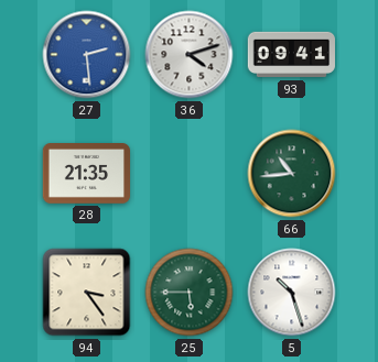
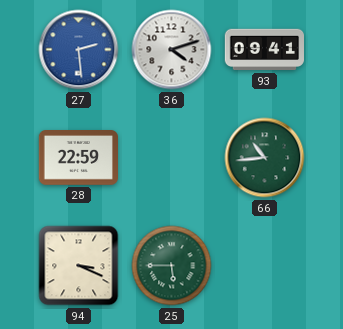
28: 21:35 -> 22:59
94: 3:24 -> 3:19
5: 10:27 -> none
